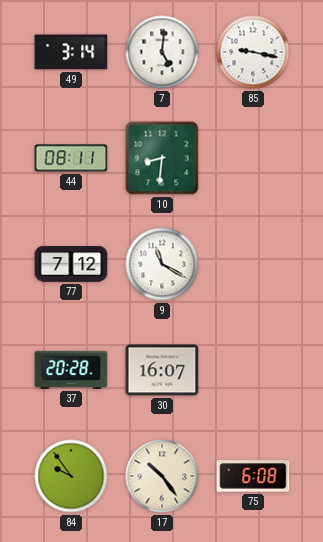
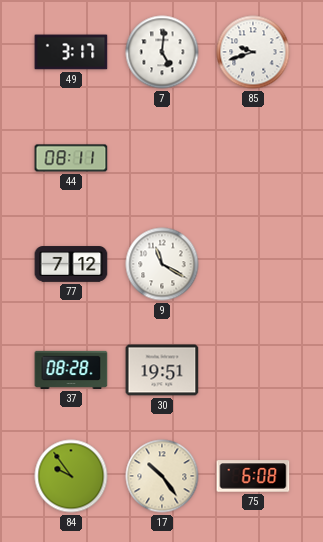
49: 3:14 -> 3:17
85: 9:17 -> 9:42
10: 8:31 -> none
37: 20:28 -> 08:28
30: 16:07 -> 19:51
